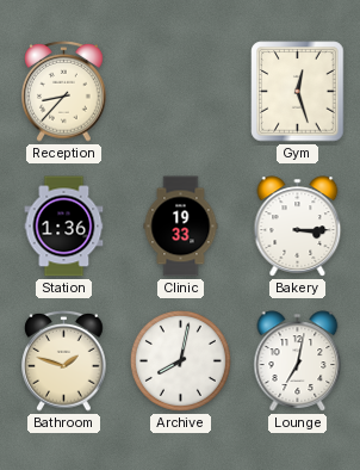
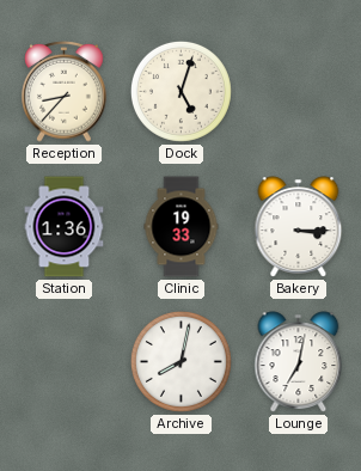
Dock: none -> 5:03
Gym: 12:27 -> none
Bathroom: 1:48 -> none
